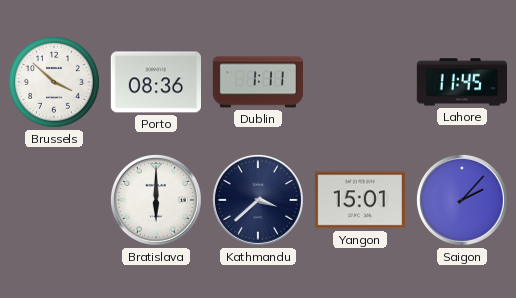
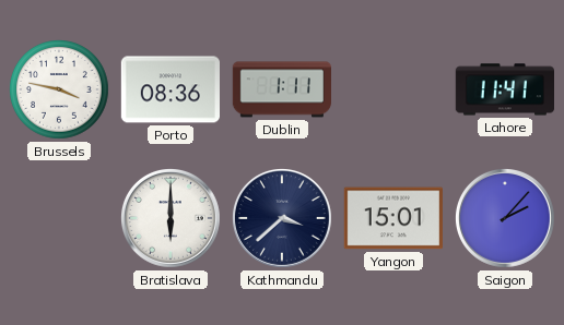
Brussels: 3:52 -> 3:47
Lahore: 11:45 -> 11:41
